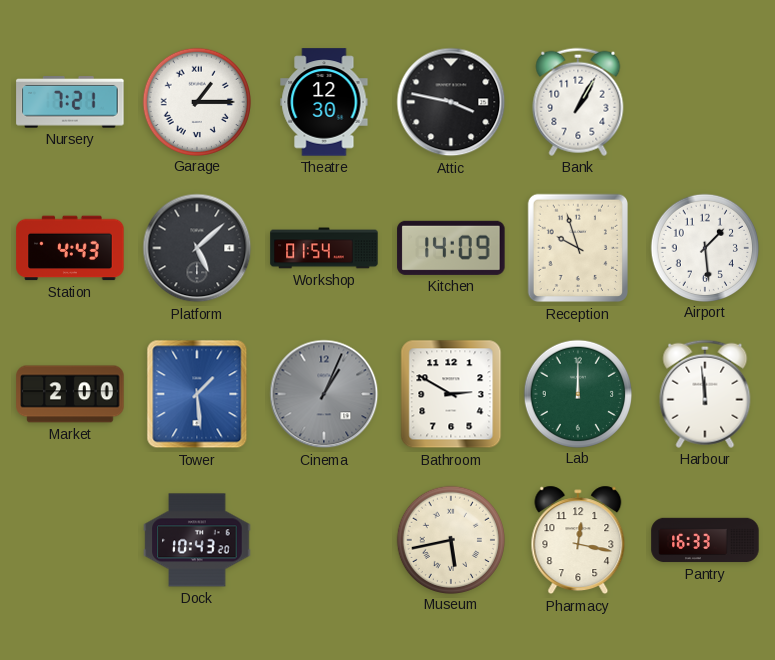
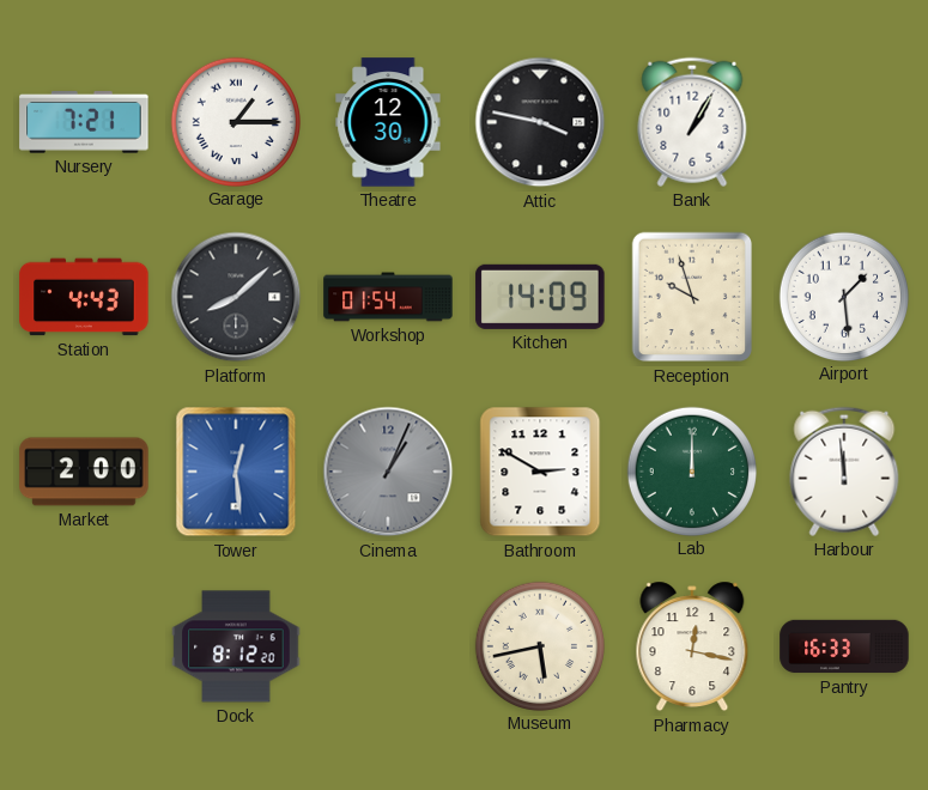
Platform: 5:08 -> 8:08
Tower: 1:29 -> 12:29
Dock: 10:43 -> 8:12
